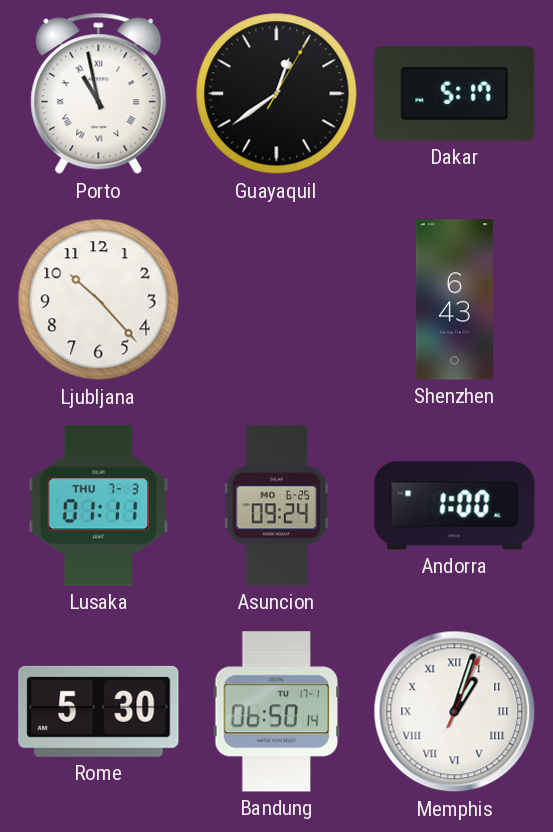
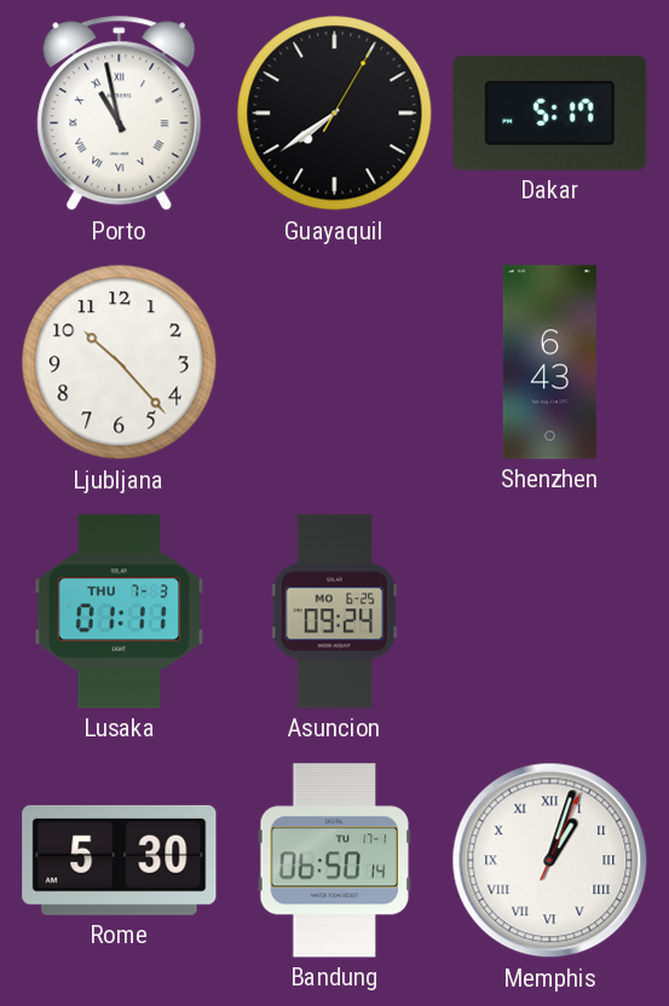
Guayaquil: 12:39 -> 7:39
Andorra: 1:00 -> none
